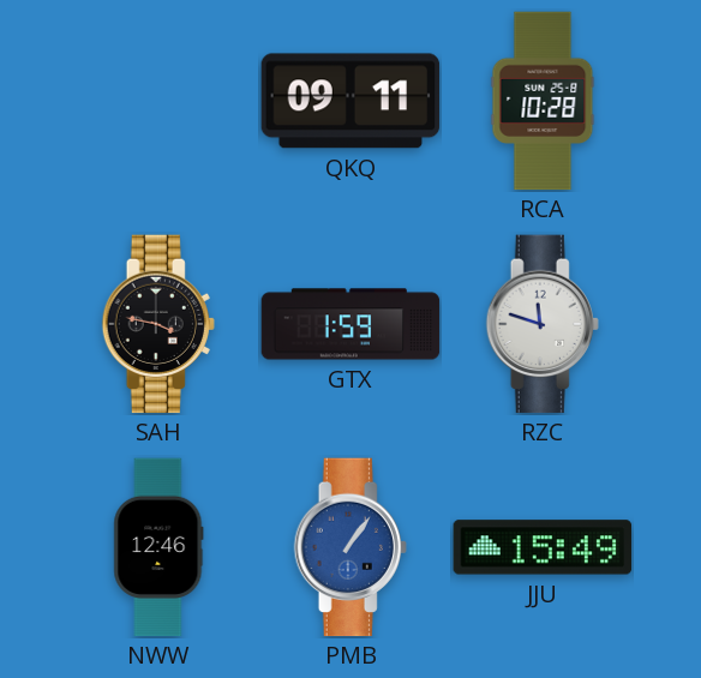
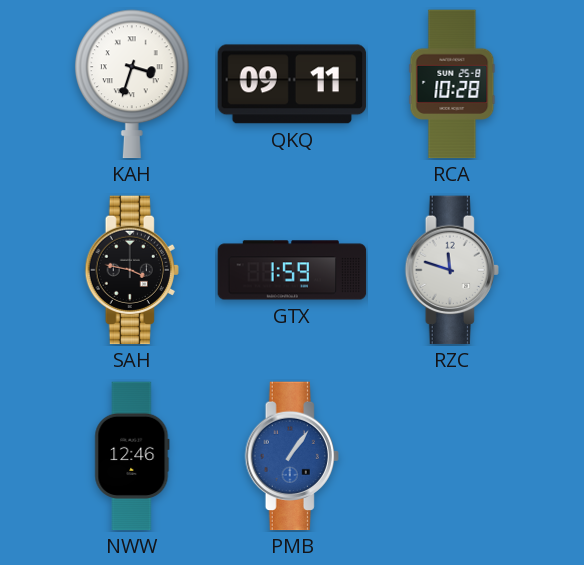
KAH: none -> 3:33
JJU: 15:49 -> none
